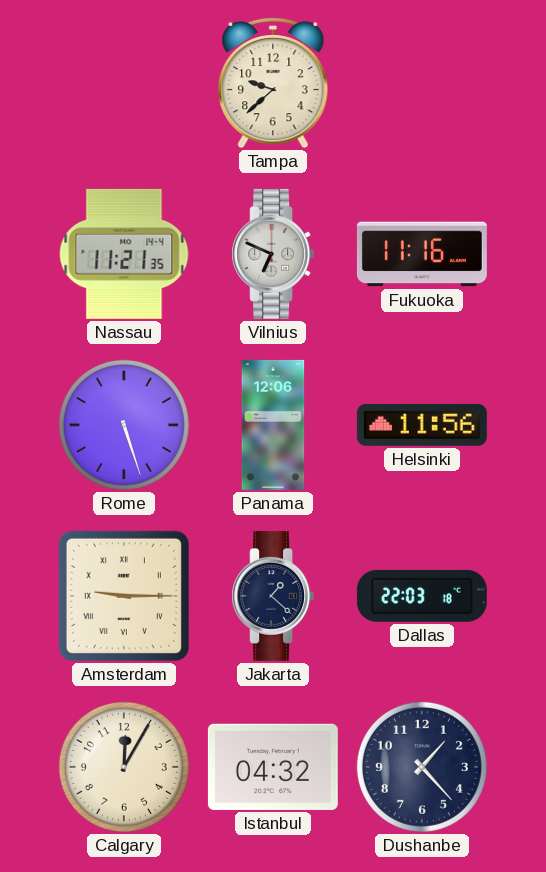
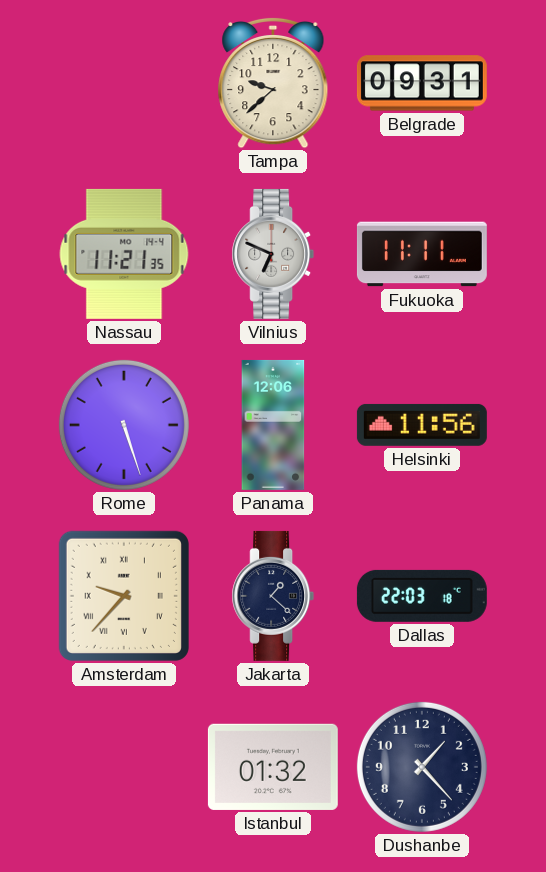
Belgrade: none -> 09:31
Fukuoka: 11:16 -> 11:11
Amsterdam: 9:15 -> 9:37
Calgary: 12:05 -> none
Istanbul: 04:32 -> 01:32
